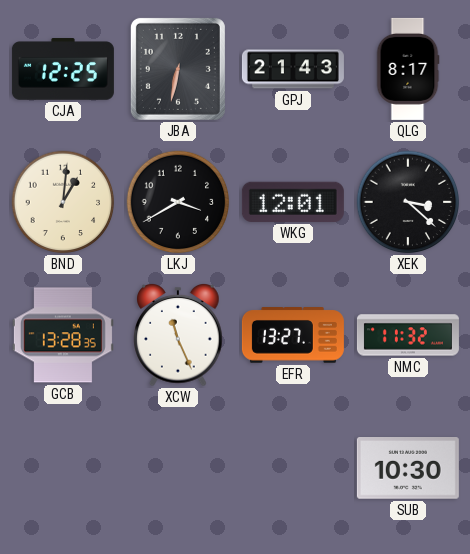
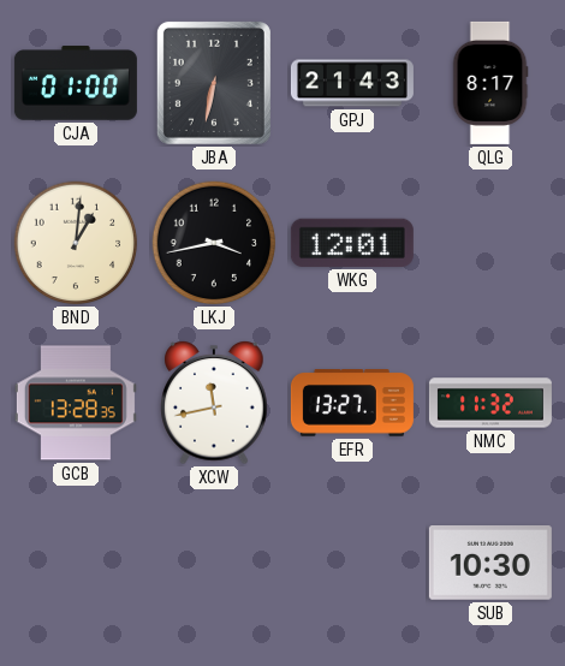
CJA: 12:25 -> 01:00
LKJ: 3:40 -> 3:43
XEK: 3:22 -> none
XCW: 11:26 -> 11:43
